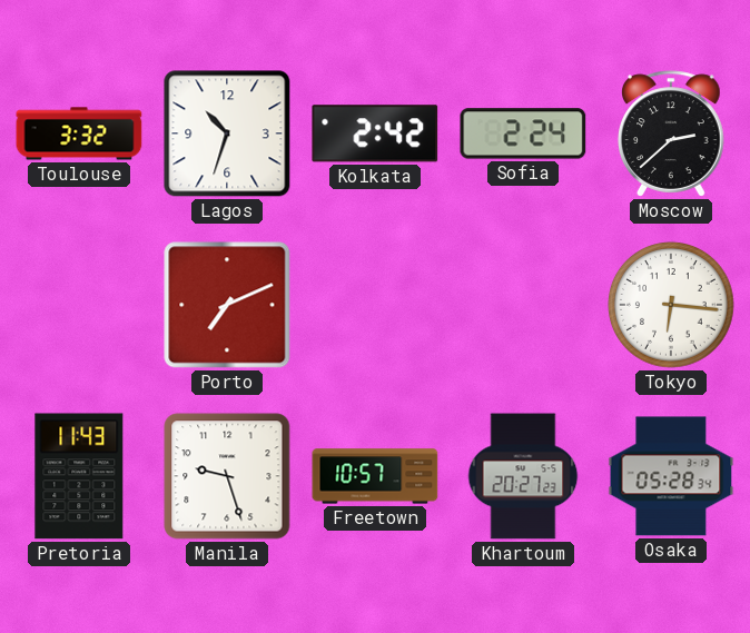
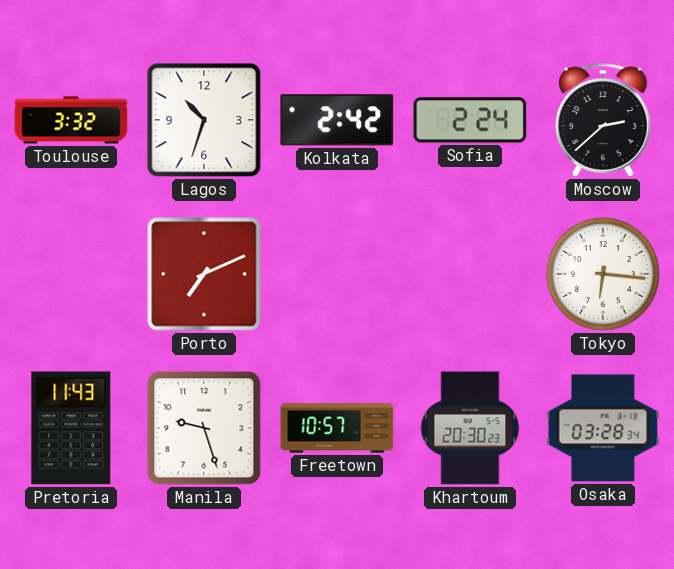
Khartoum: 20:27 -> 20:30
Osaka: 05:28 -> 03:28
